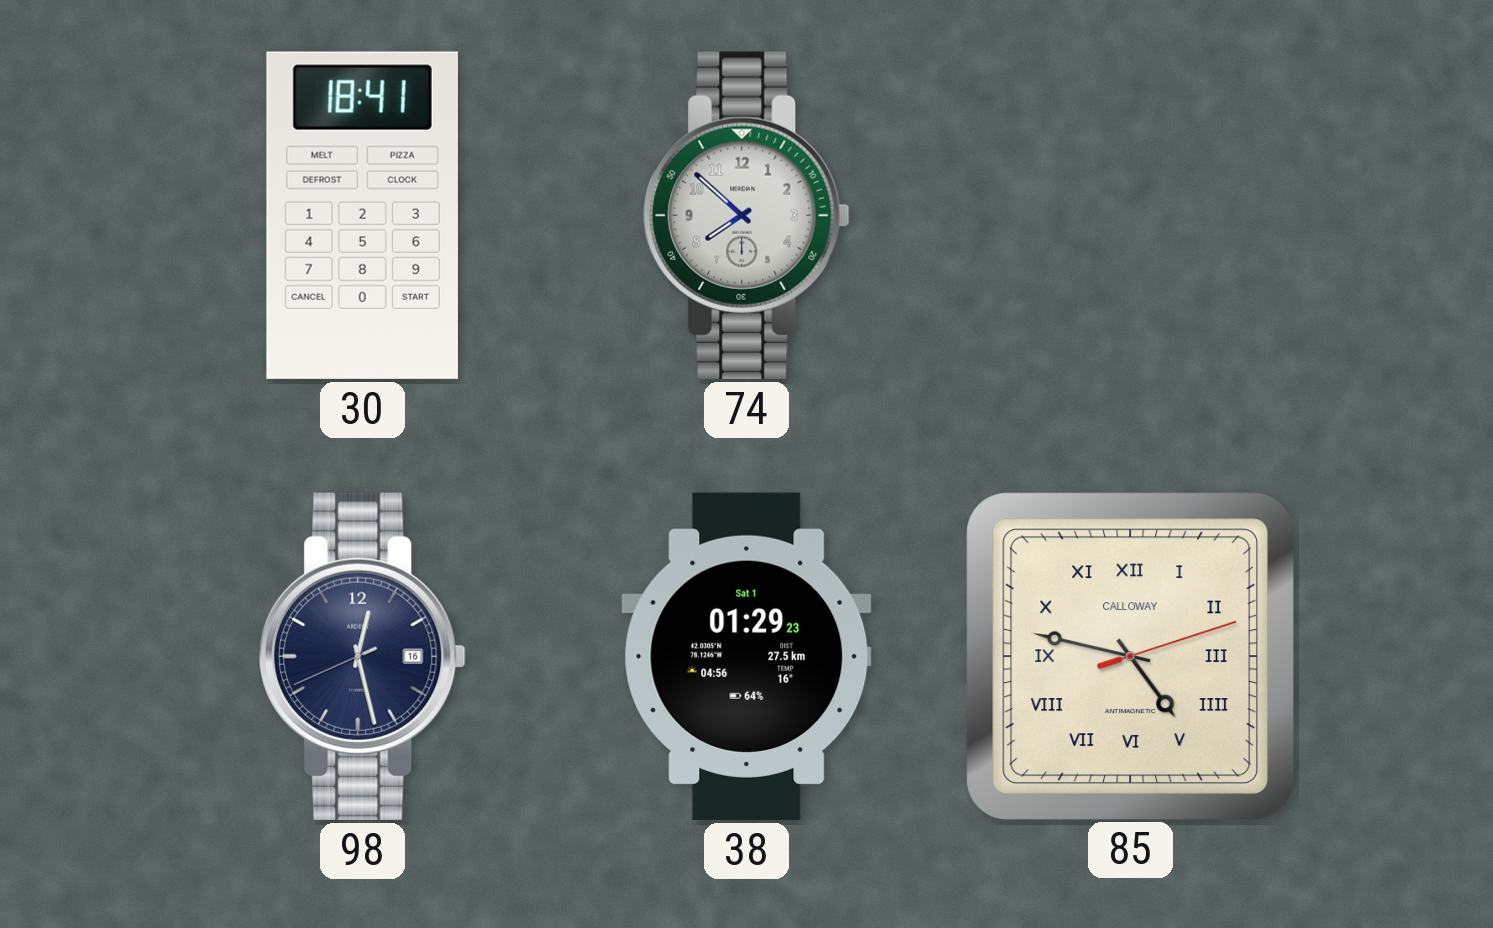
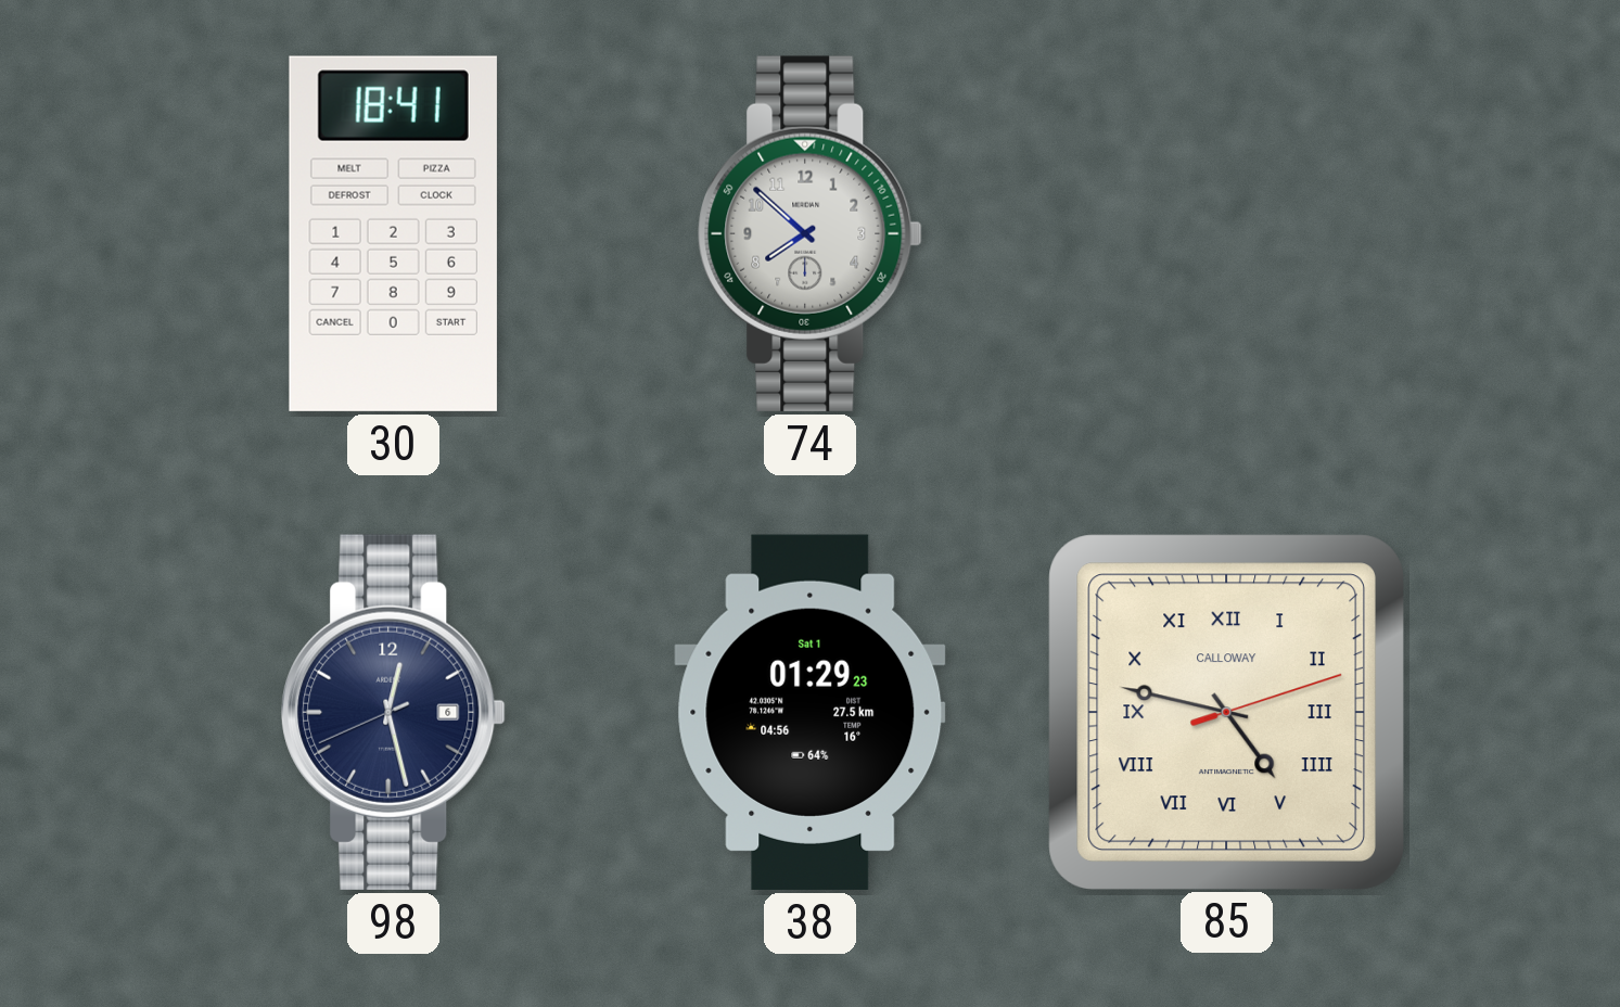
98 date: 16 -> 6
